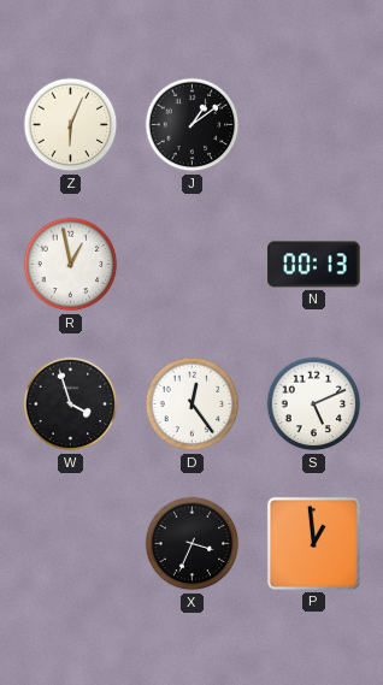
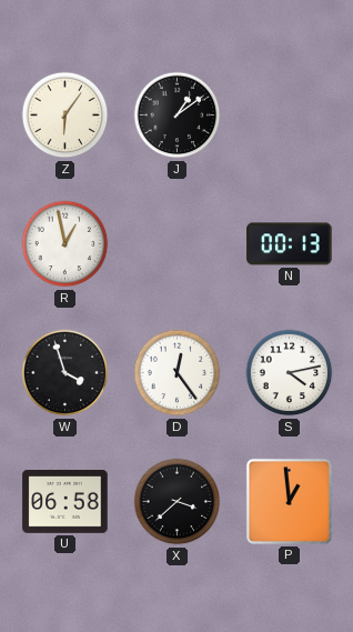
Z: 6:04 -> 6:06
S: 5:11 -> 4:13
U: none -> 06:58
X: 3:34 -> 3:38
